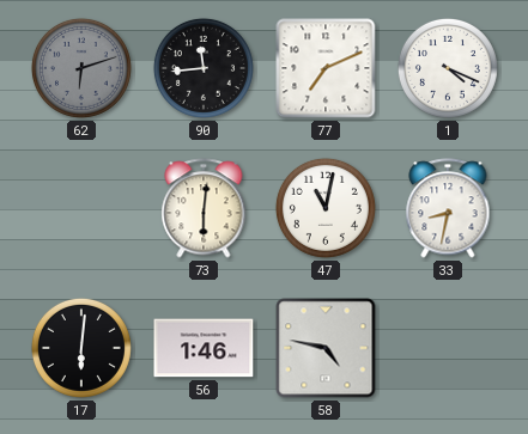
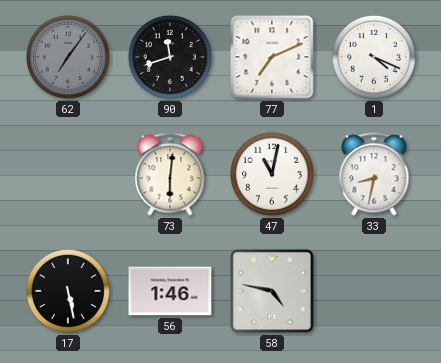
62: 6:12 -> 7:06
90: 11:44 -> 11:42
17: 6:01 -> 5:28
